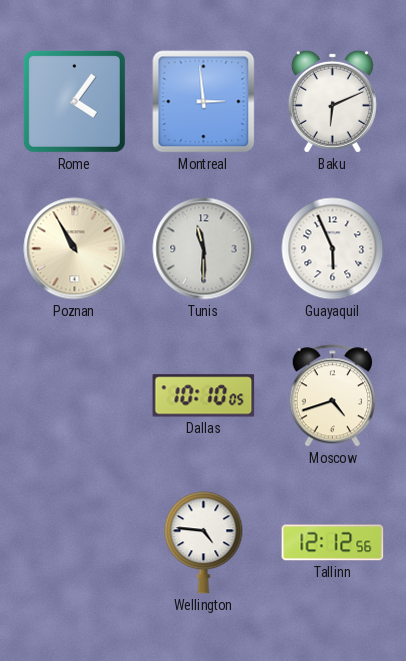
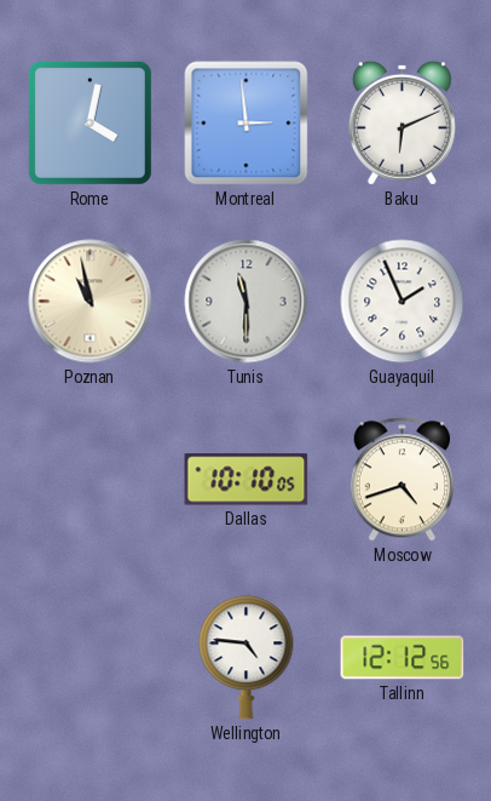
Rome: 4:06 -> 4:02
Poznan: 10:55 -> 10:58
Guayaquil: 5:56 -> 1:56
